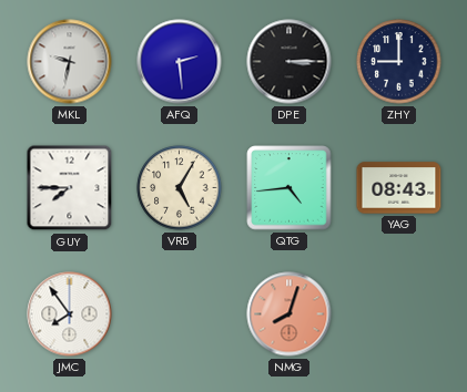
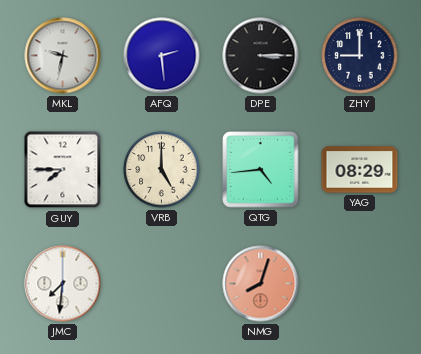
VRB: 5:05 -> 5:00
YAG: 08:43 -> 08:29
JMC: 7:54 -> 7:31
